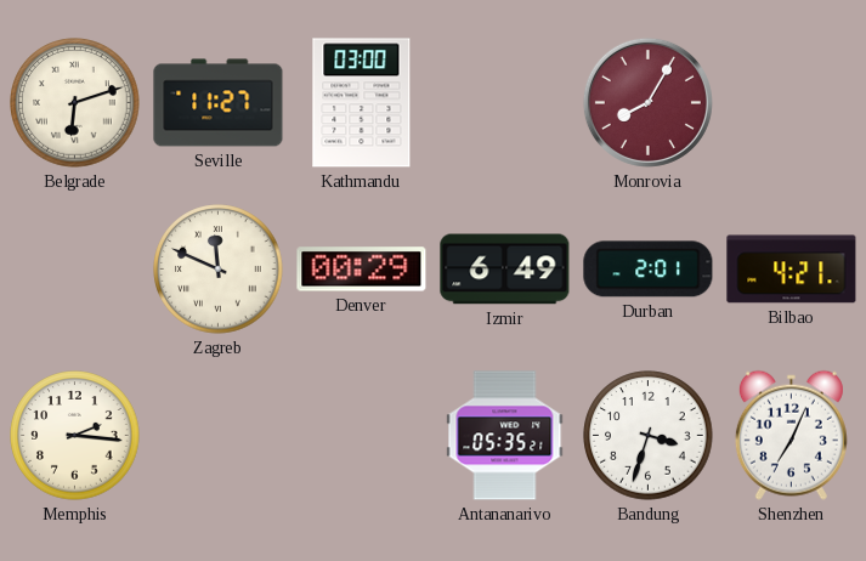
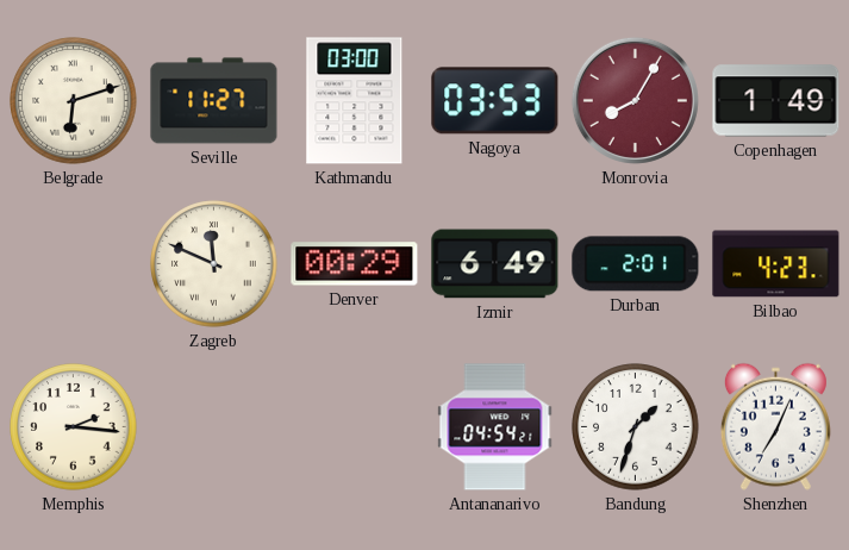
Nagoya: none -> 03:53
Copenhagen: none -> 1:49
Bilbao: 4:21 -> 4:23
Antananarivo: 05:35 -> 04:54
Bandung: 3:33 -> 1:33
